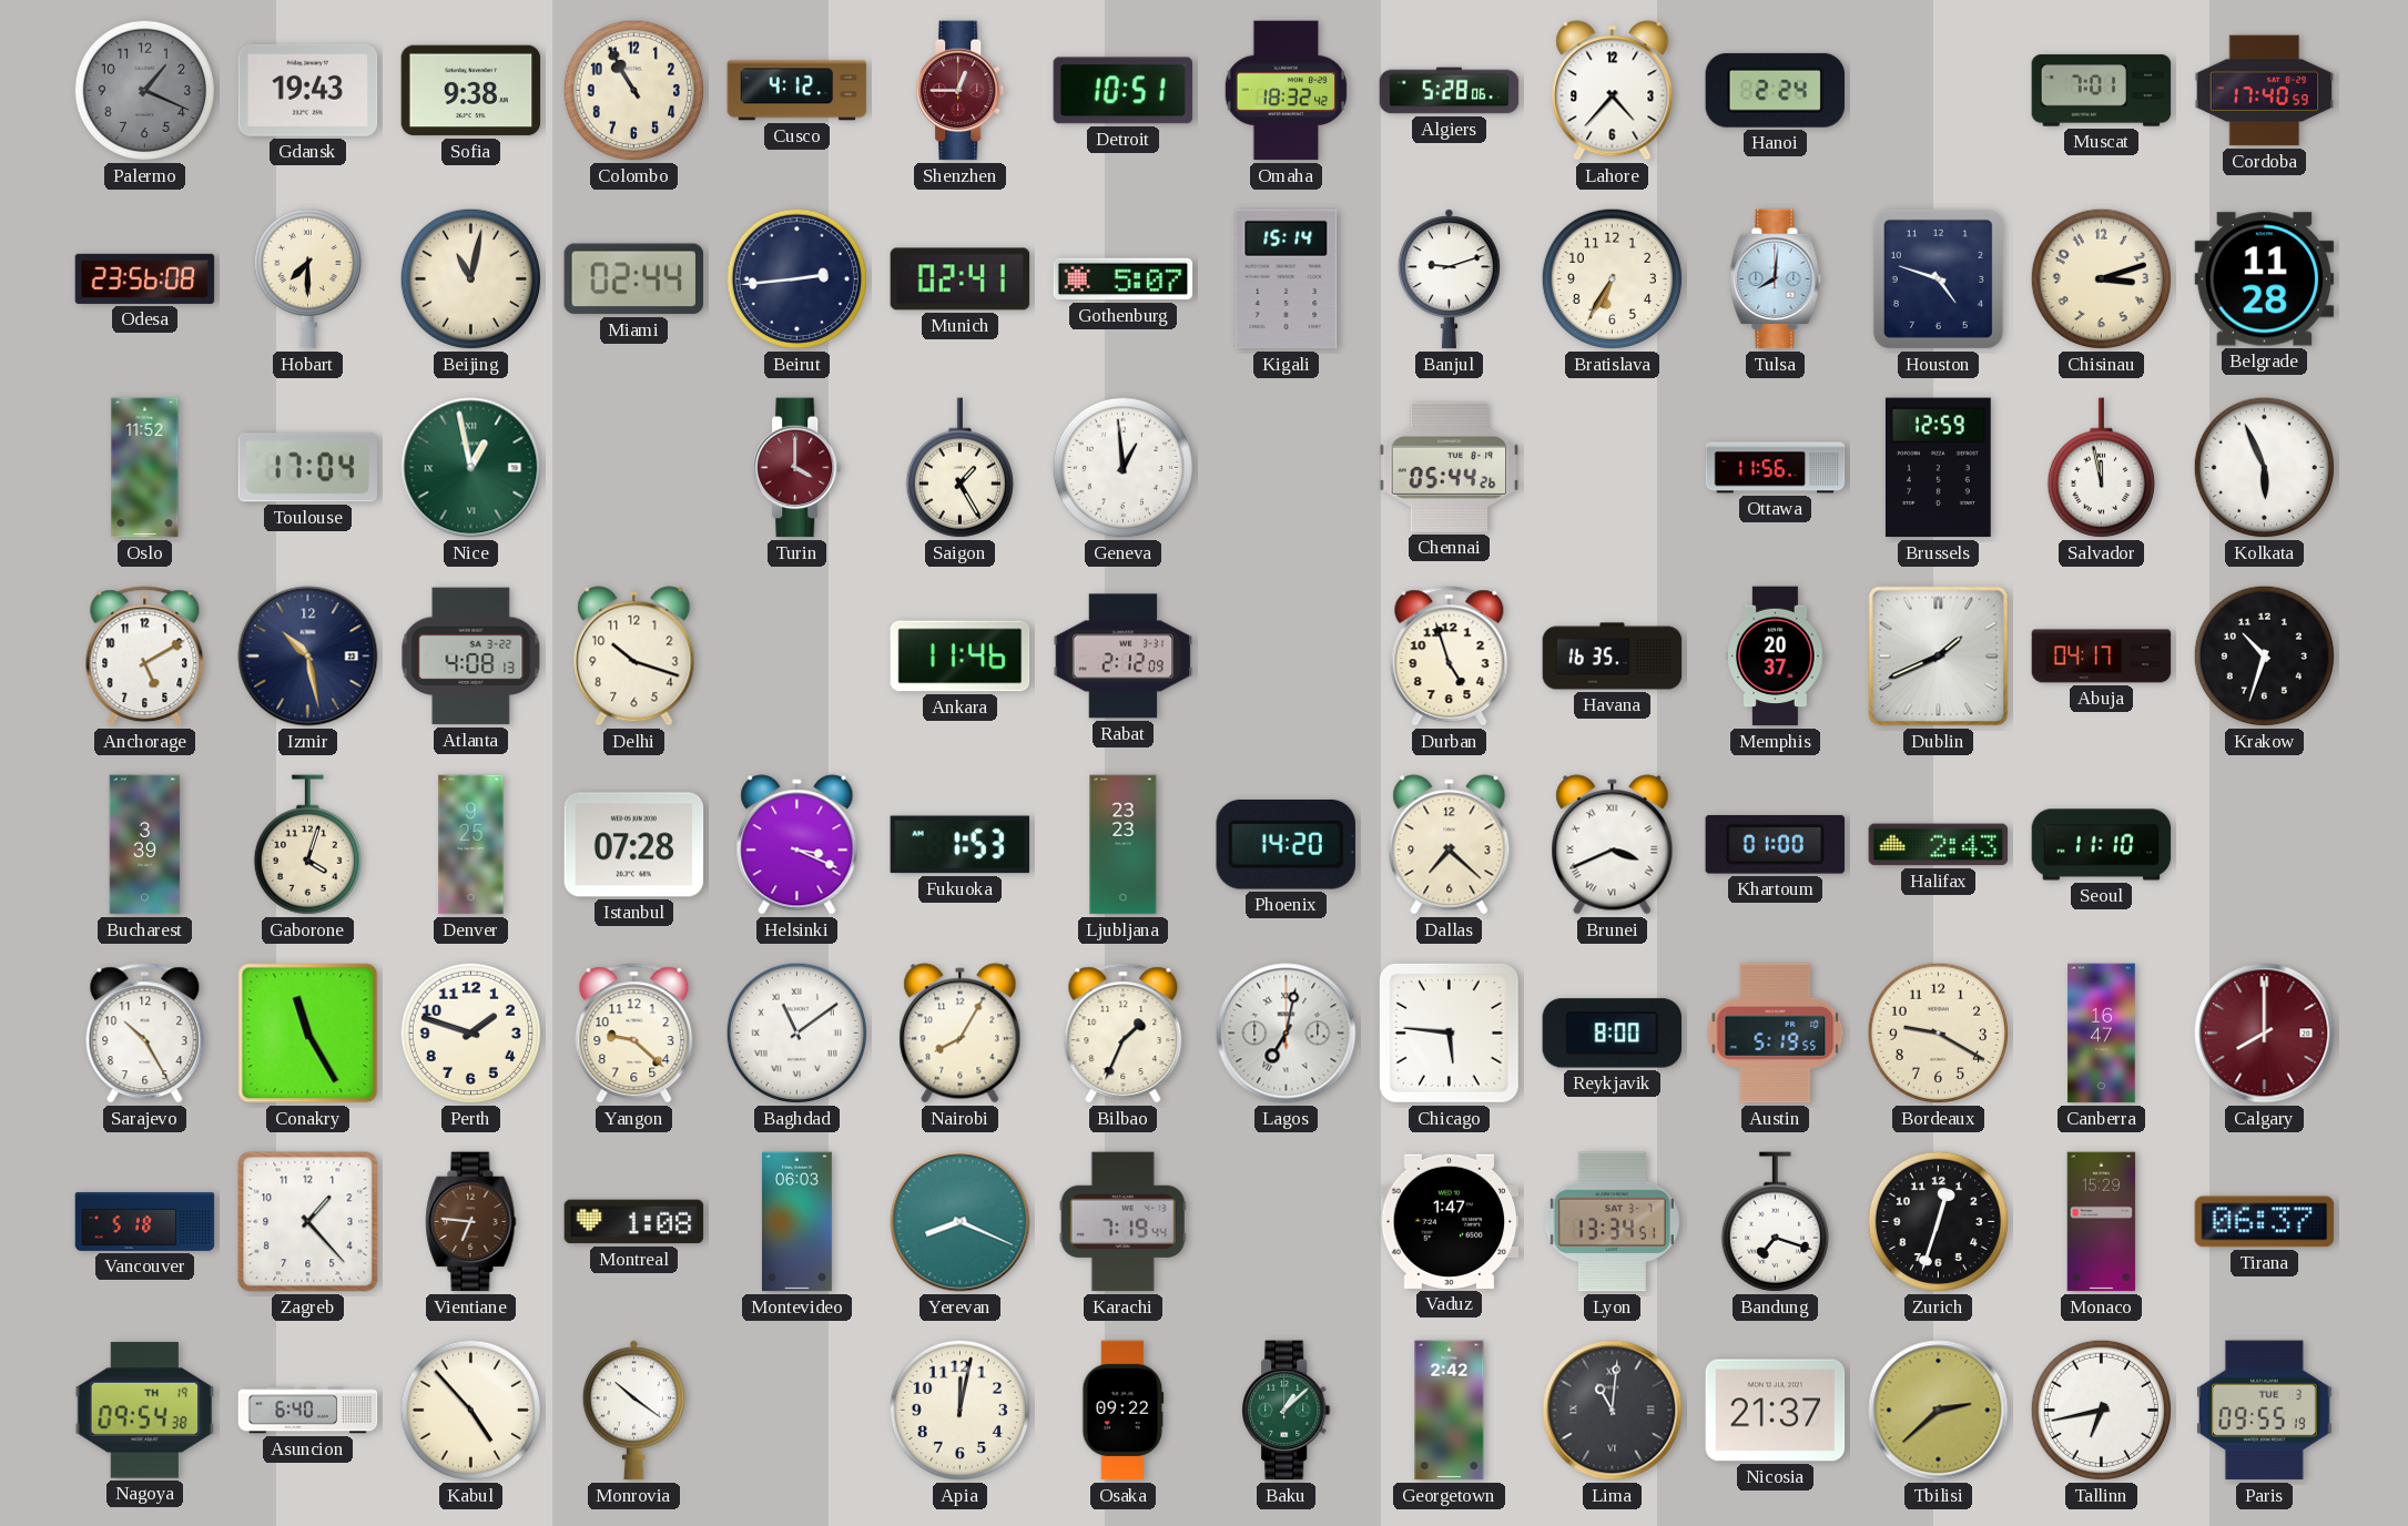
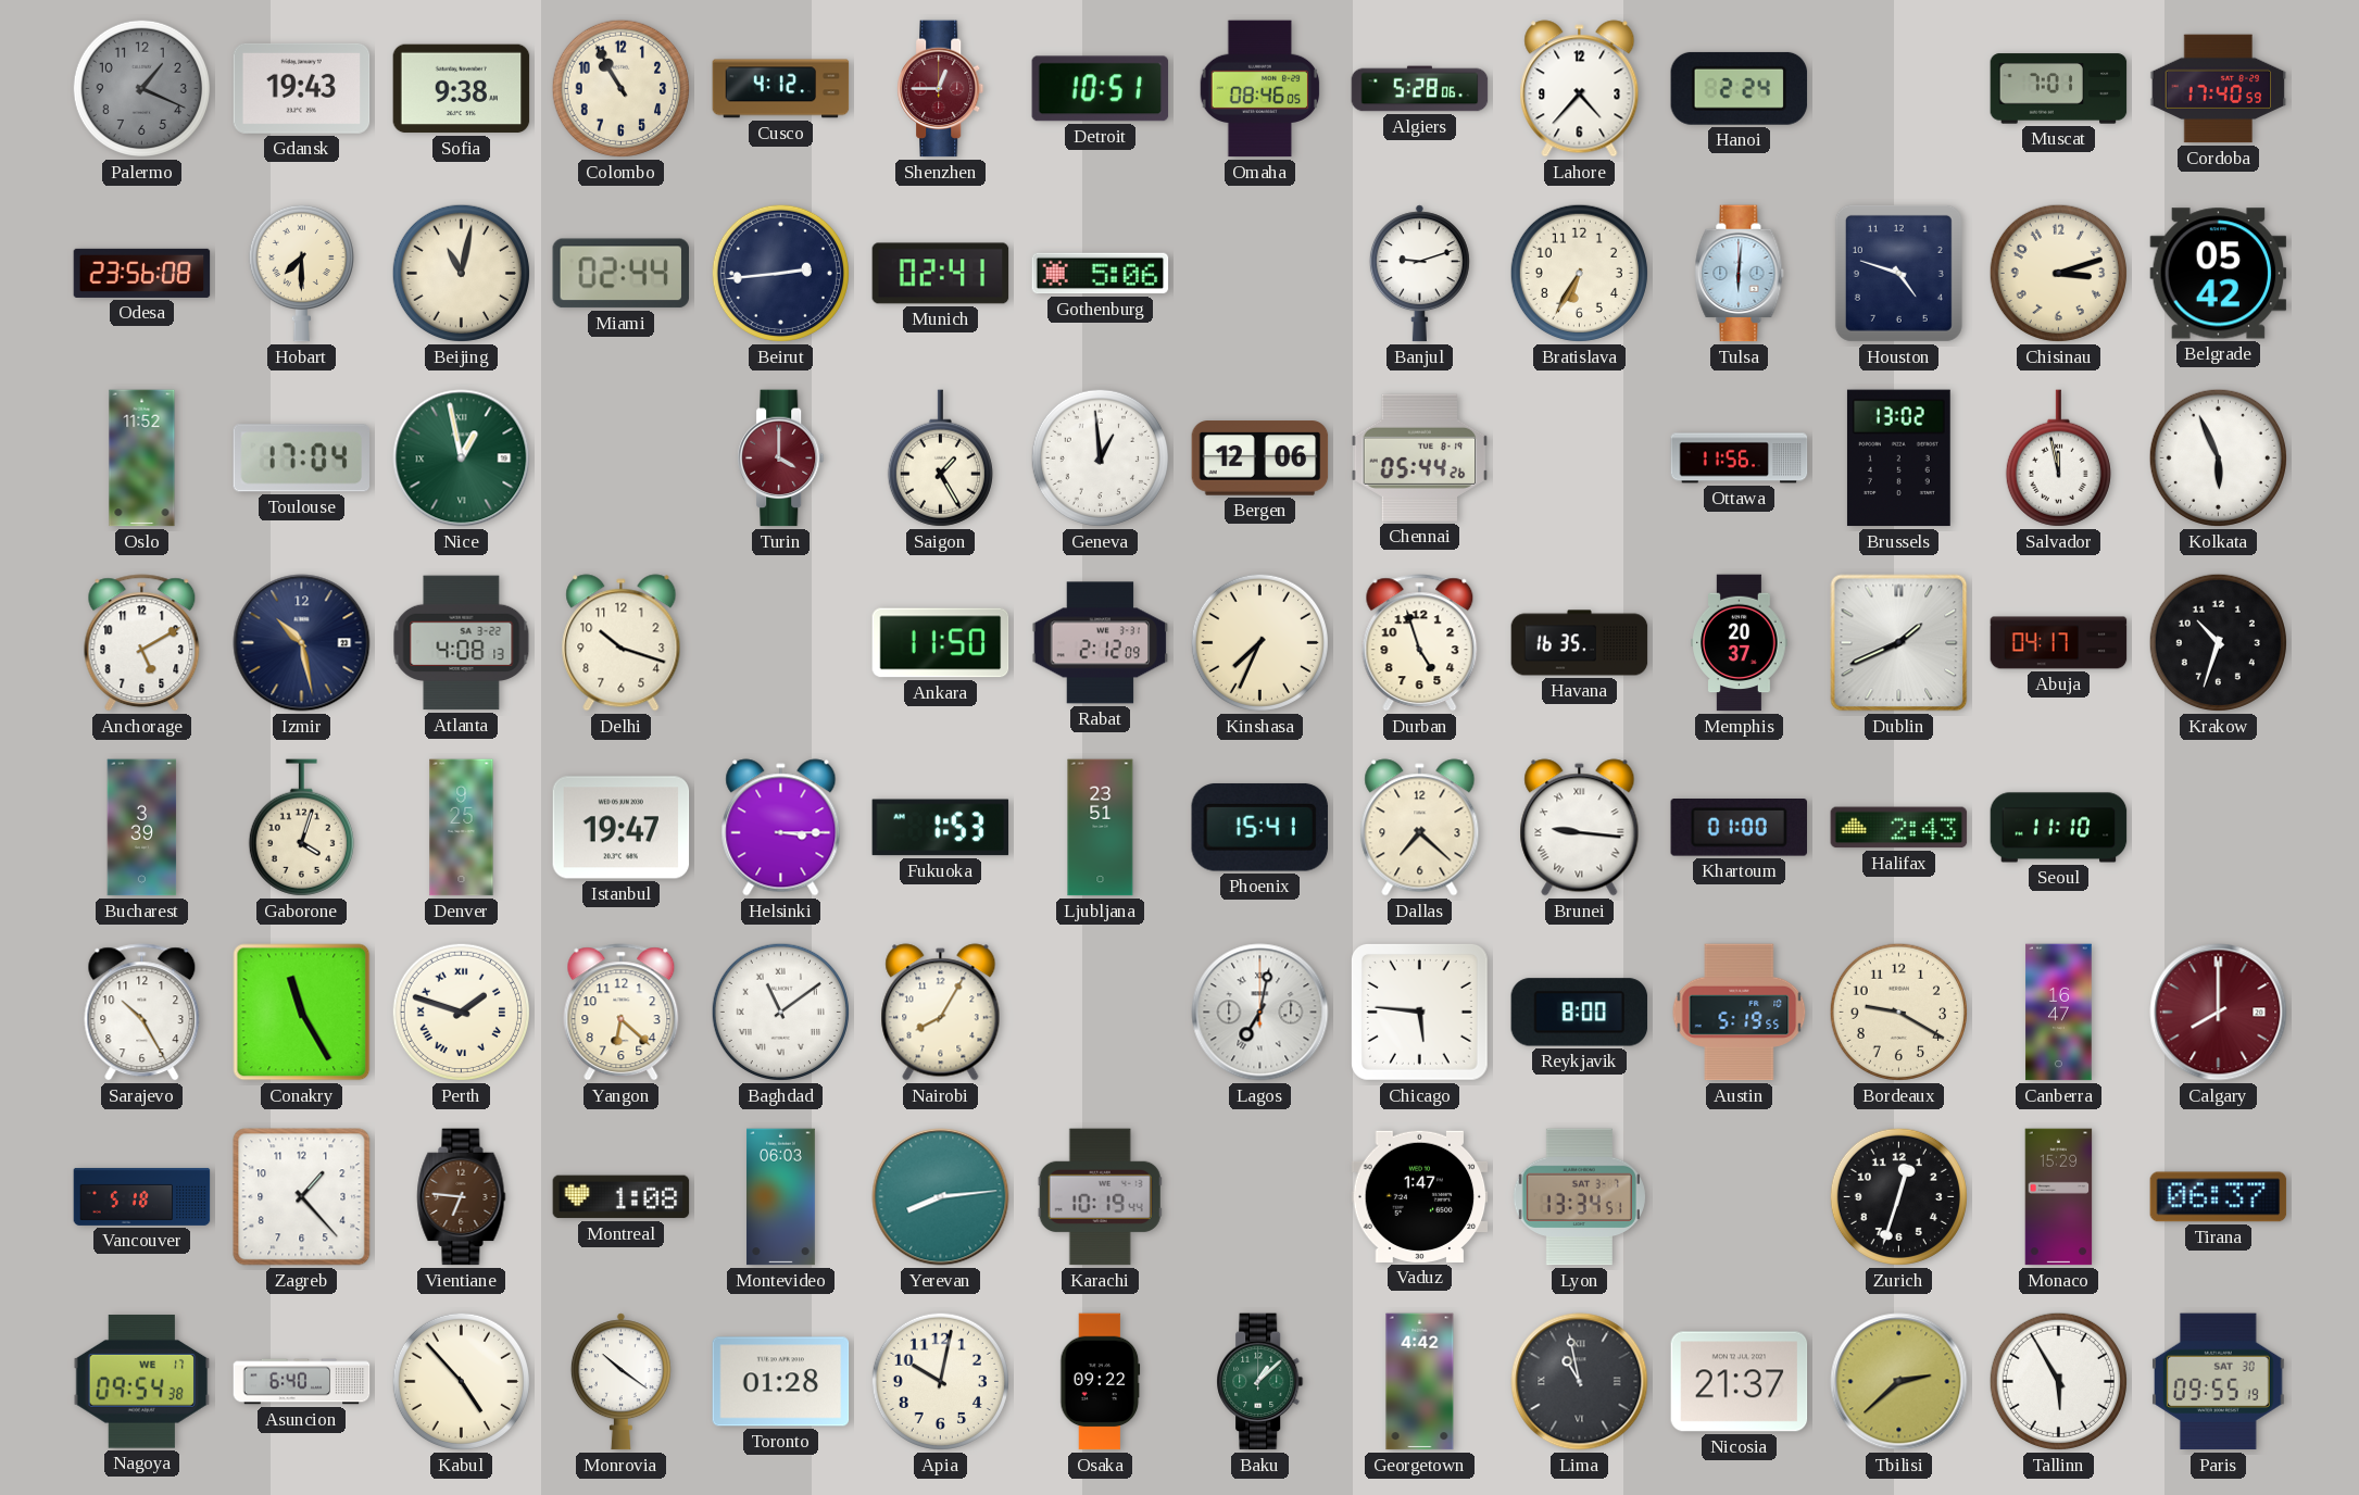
Omaha: 18:32 -> 08:46
Gothenburg: 5:07 -> 5:06
Kigali: 15:14 -> none
Tulsa: 8:01 -> 6:01
Belgrade: 11:28 -> 05:42
Bergen: none -> 12:06
Brussels: 12:59 -> 13:02
Ankara: 11:46 -> 11:50
Kinshasa: none -> 7:34
Istanbul: 07:28 -> 19:47
Helsinki: 3:19 -> 3:15
Ljubljana: 23:23 -> 23:51
Phoenix: 14:20 -> 15:41
Brunei: 3:41 -> 9:16
Perth numerals: Arabic -> Roman
Yangon: 9:22 -> 6:22
Bilbao: 1:34 -> none
Yerevan: 8:19 -> 8:14
Karachi: 7:19 -> 10:19
Bandung: 7:18 -> none
Nagoya date: TH 19 -> WE 17
Toronto: none -> 01:28
Apia: 12:02 -> 10:02
Georgetown: 2:42 -> 4:42
Lima: 11:01 -> 10:58
Tallinn: 6:43 -> 5:55
Paris date: TUE 3 -> SAT 30
